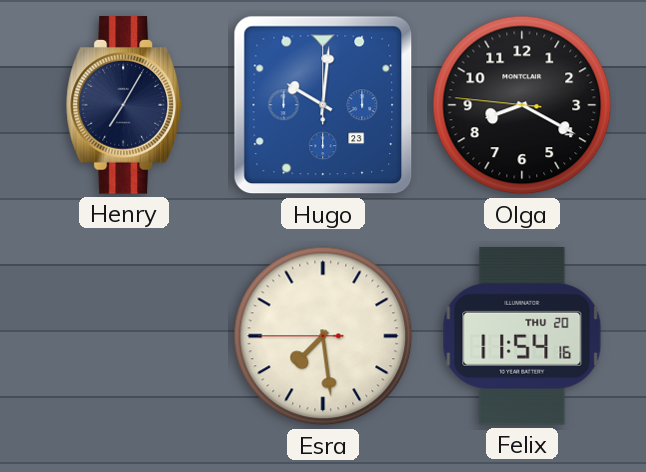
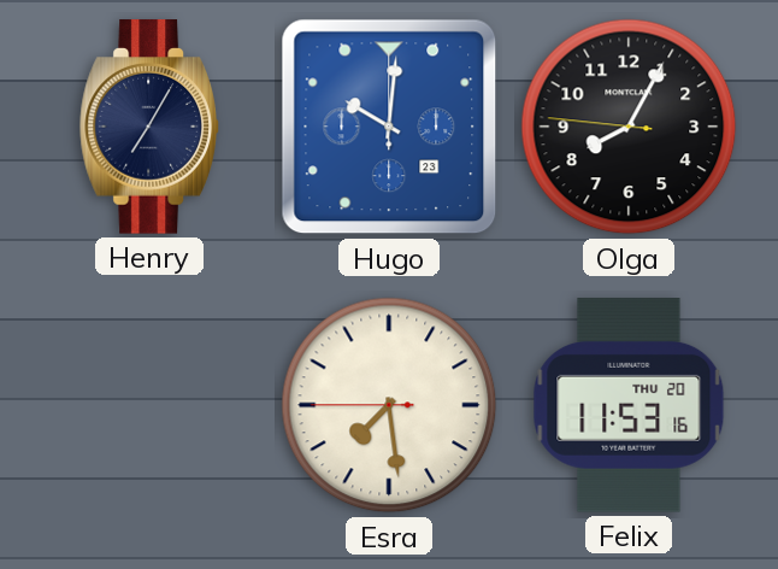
Olga: 8:19 -> 8:04
Felix: 11:54 -> 11:53
